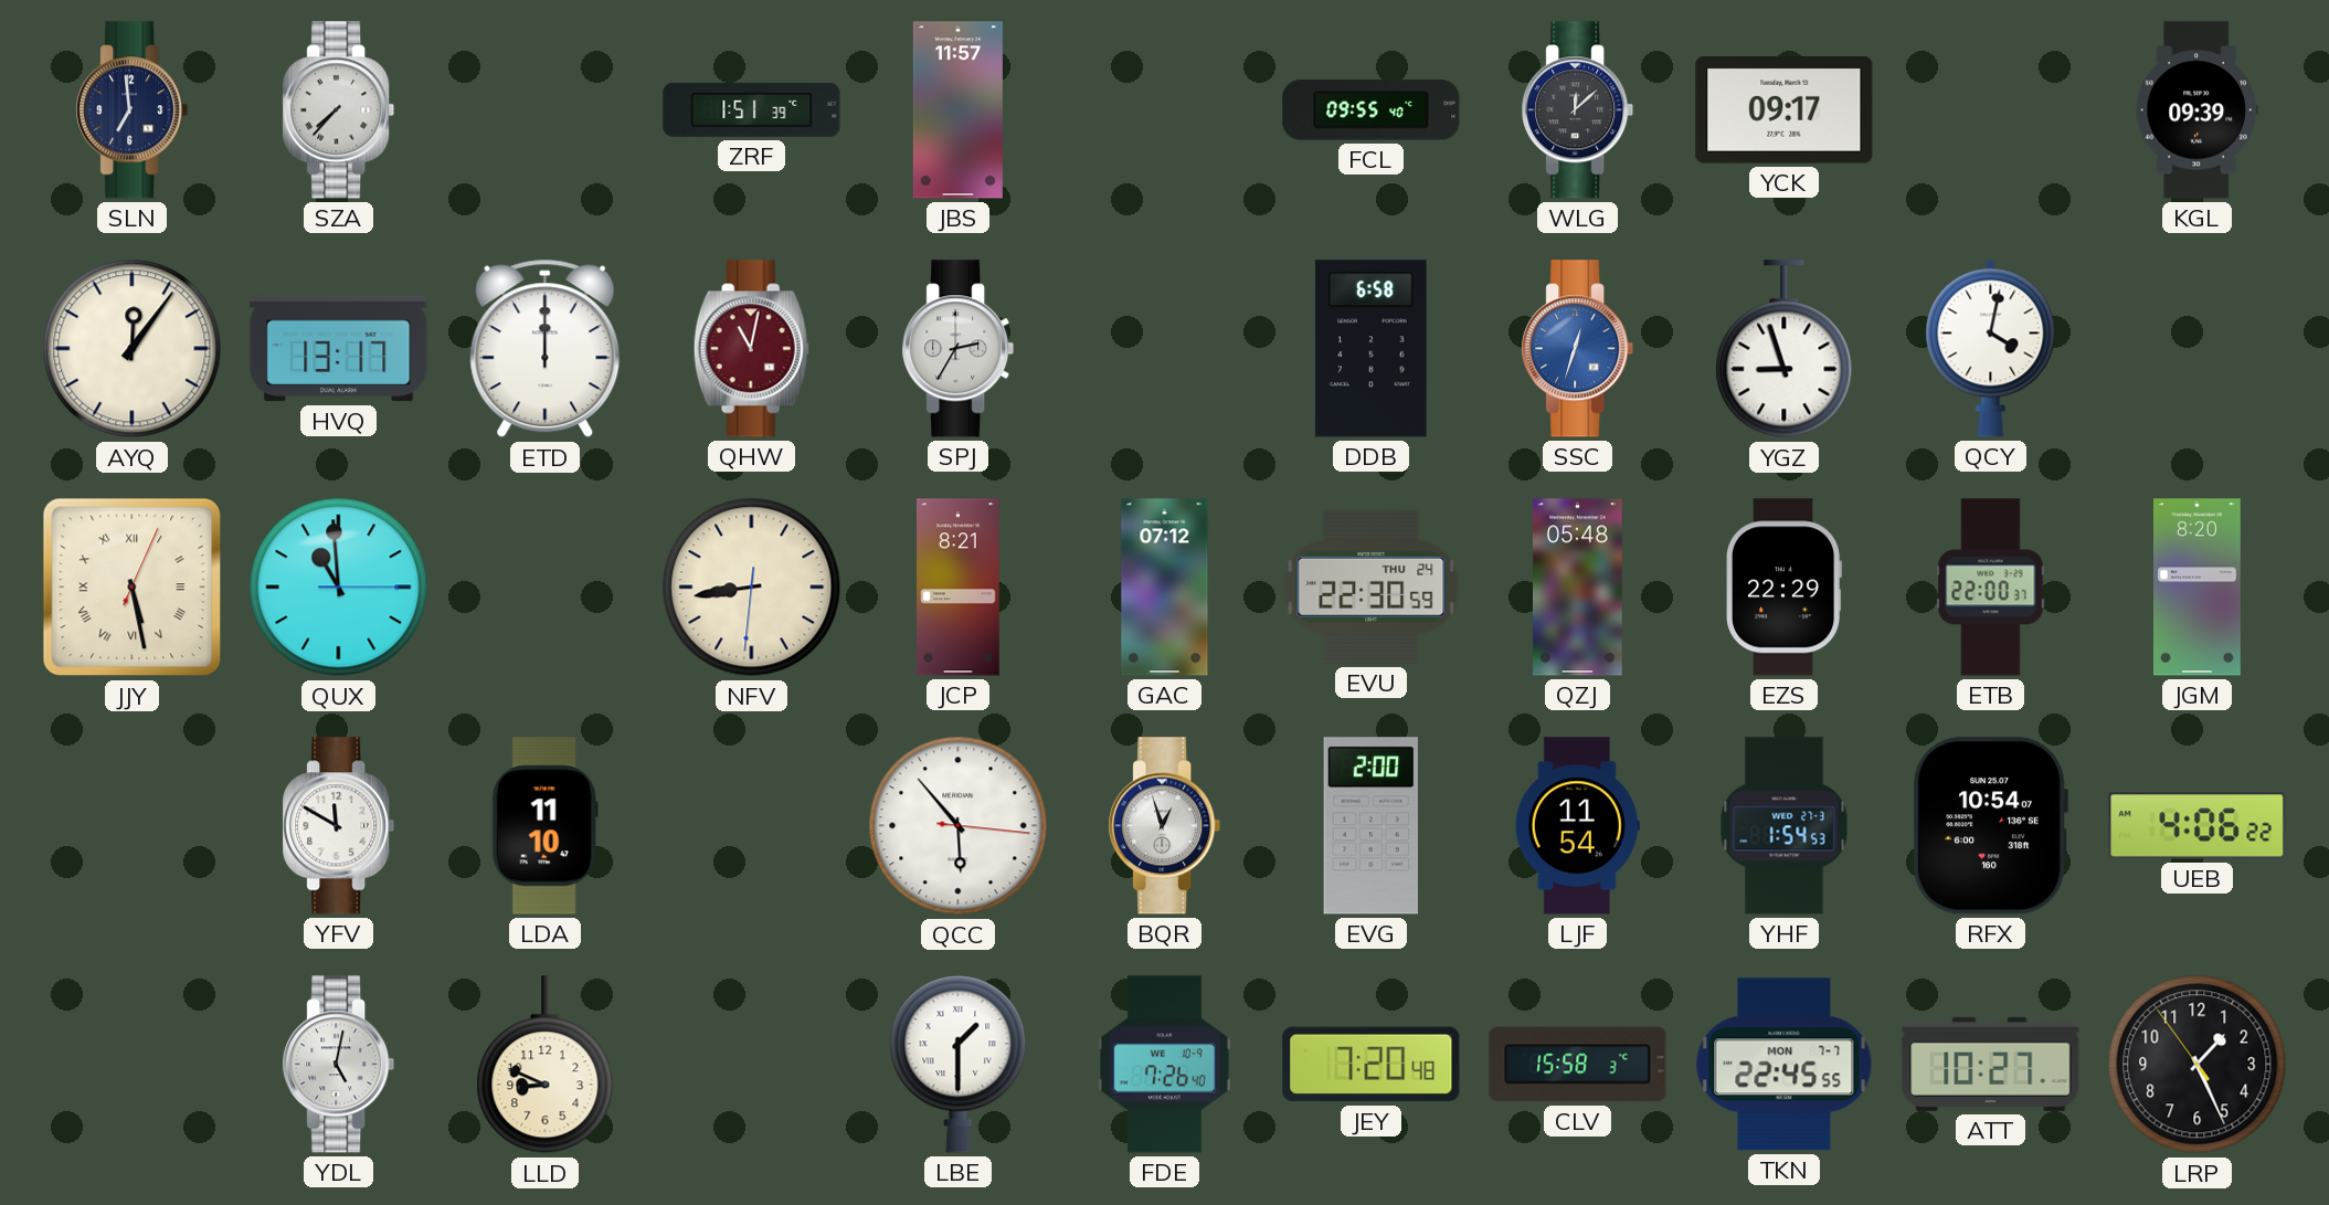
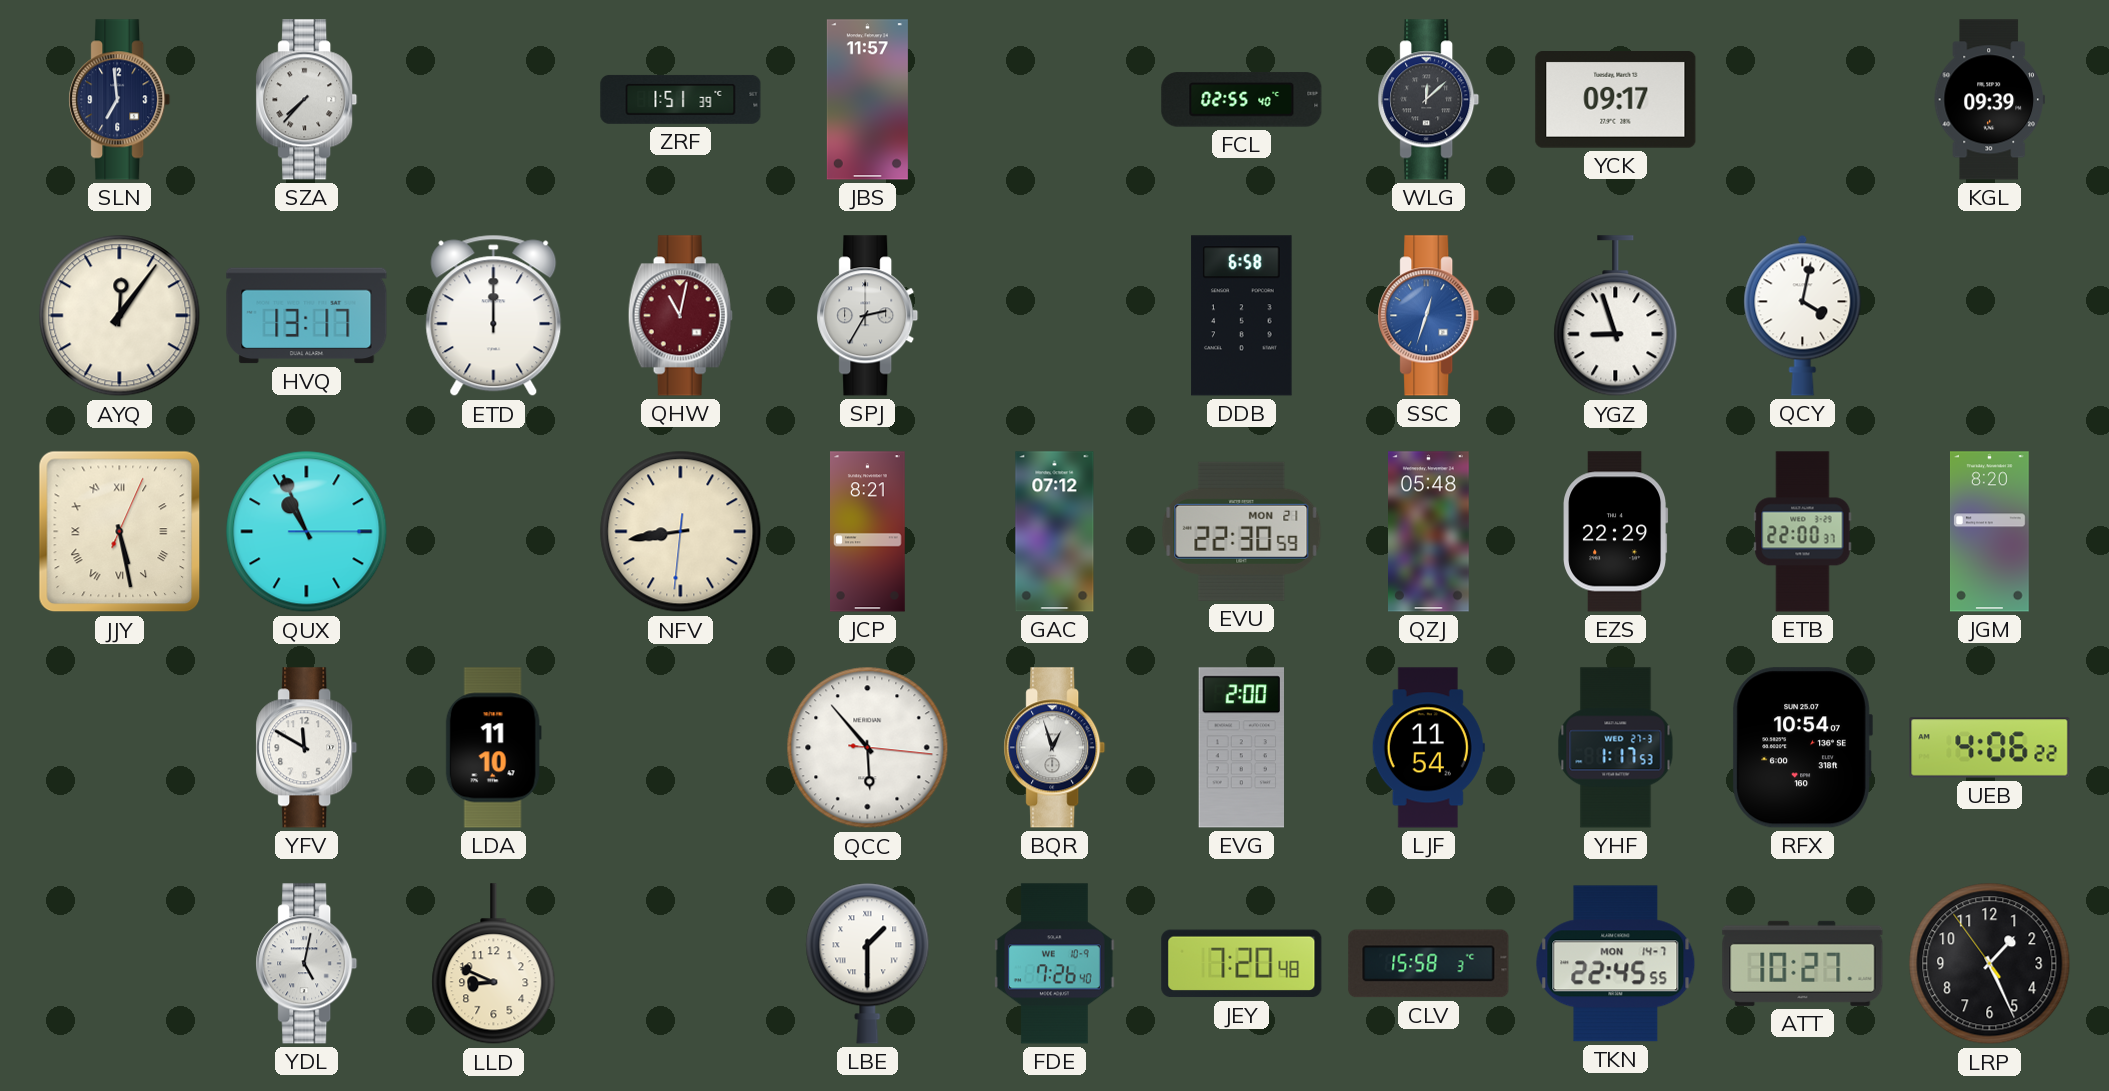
FCL: 09:55 -> 02:55
QUX: 10:59 -> 10:56
EVU date: THU 24 -> MON 21
YHF: 1:54 -> 1:17
TKN date: MON 7-7 -> MON 14-7
